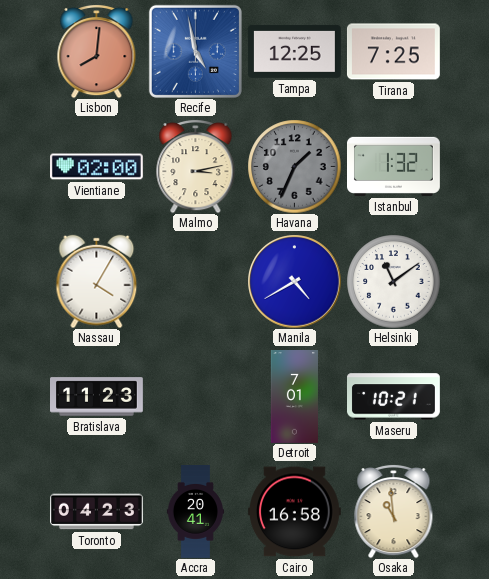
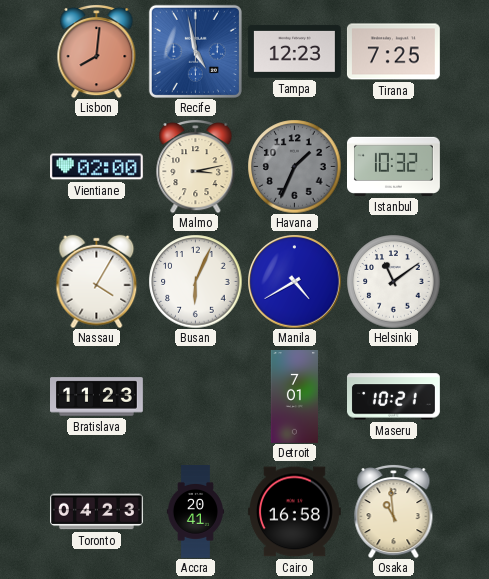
Tampa: 12:25 -> 12:23
Istanbul: 1:32 -> 10:32
Busan: none -> 6:04
